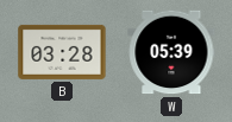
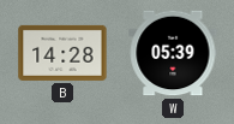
B: 03:28 -> 14:28
